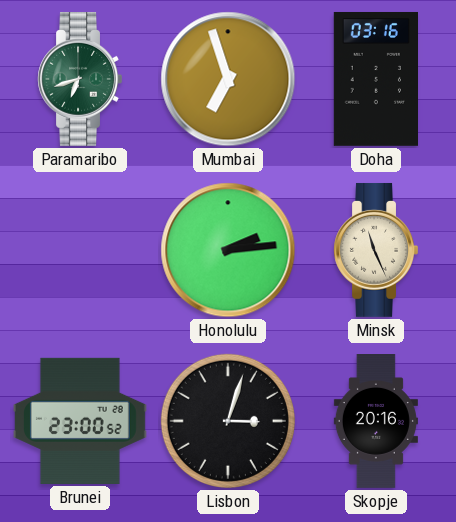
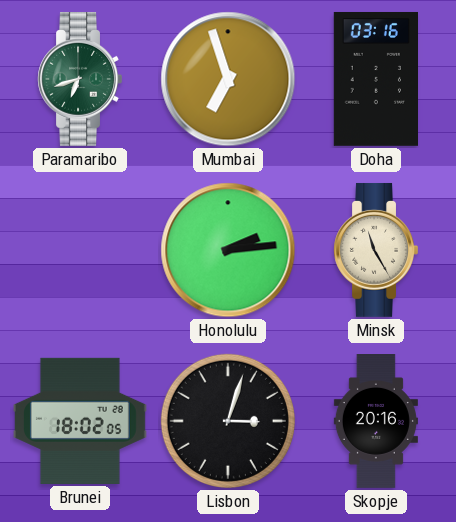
Minsk: 11:26 -> 11:25
Brunei: 23:00 -> 18:02
